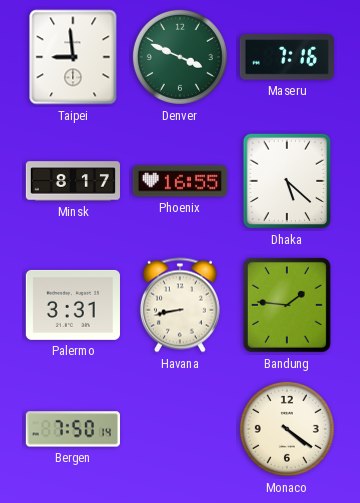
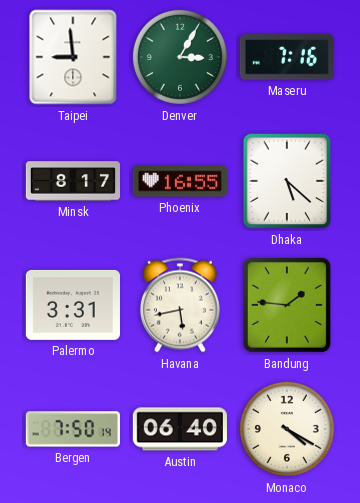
Denver: 3:49 -> 3:05
Havana: 8:43 -> 5:43
Austin: none -> 06:40
Monaco: 4:21 -> 4:20
